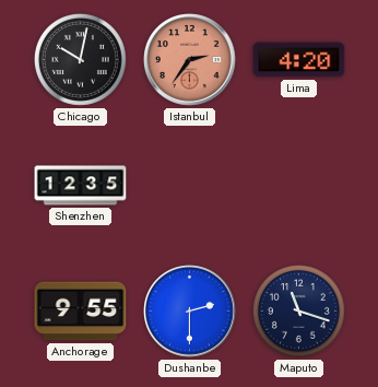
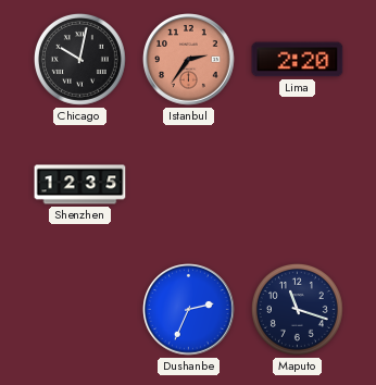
Lima: 4:20 -> 2:20
Anchorage: 9:55 -> none
Dushanbe: 2:30 -> 2:34
